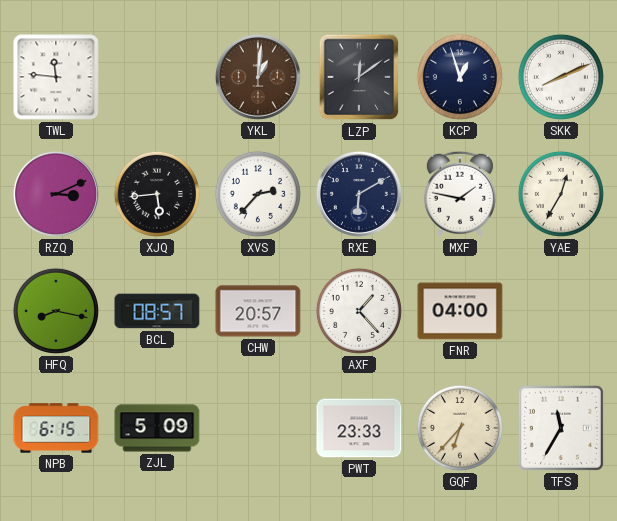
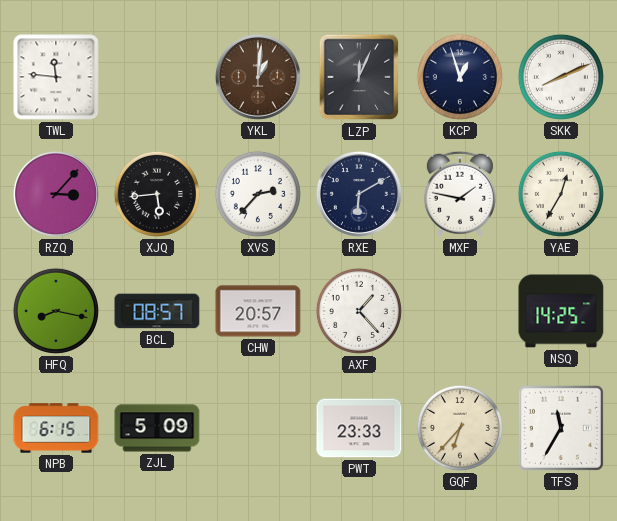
LZP: 12:09 -> 12:04
RZQ: 3:11 -> 3:07
FNR: 04:00 -> none
NSQ: none -> 14:25
